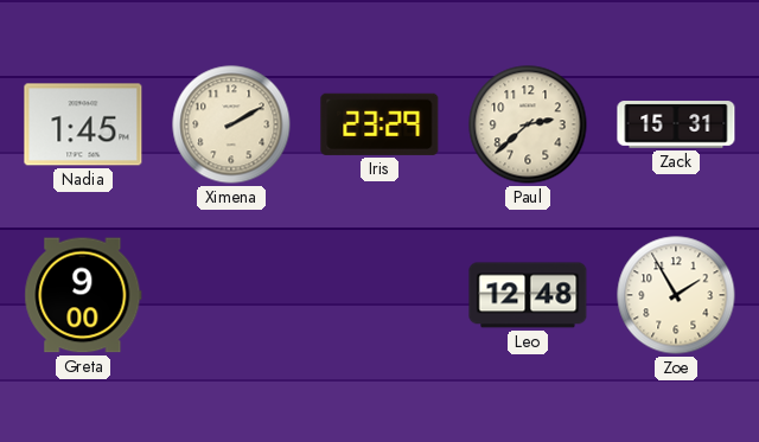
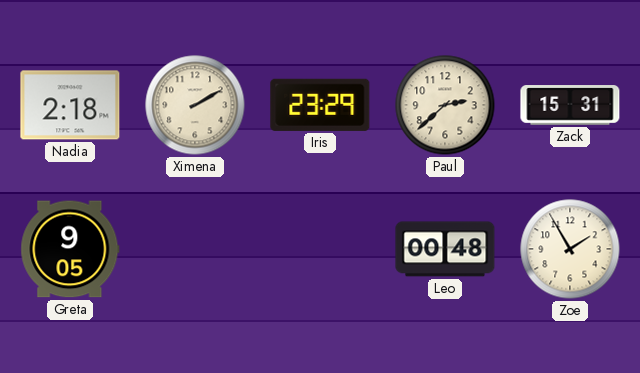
Nadia: 1:45 -> 2:18
Greta: 9:00 -> 9:05
Leo: 12:48 -> 00:48
